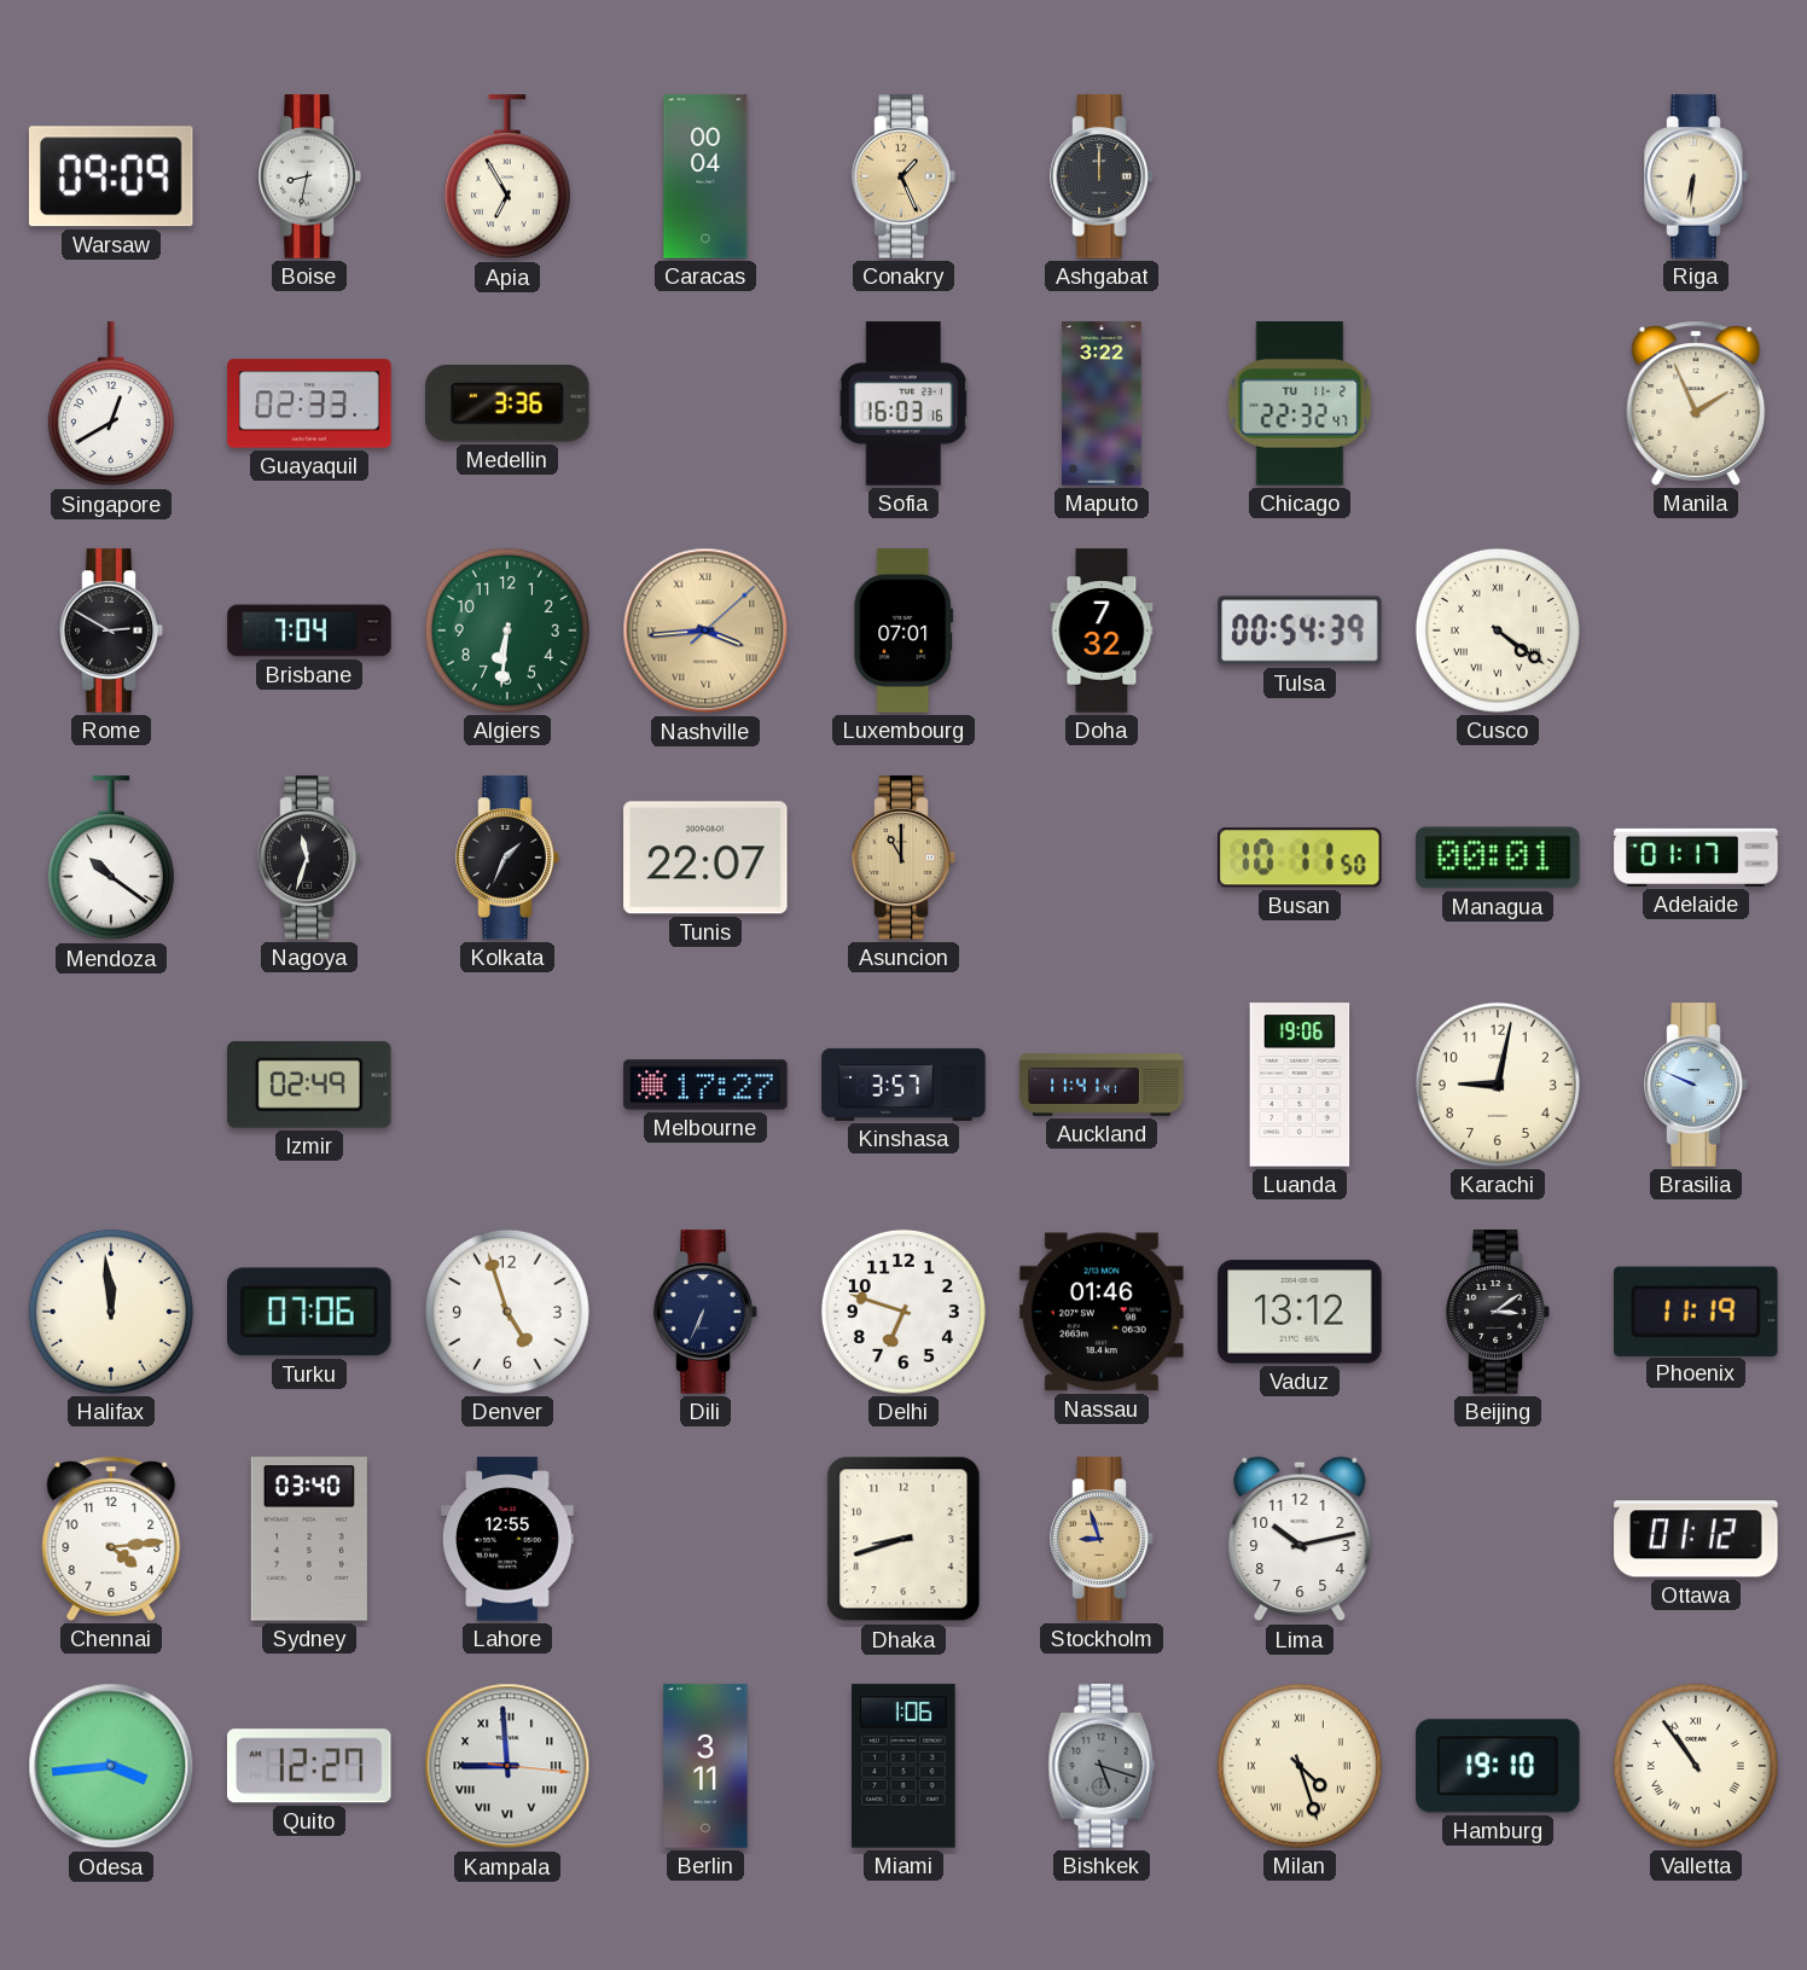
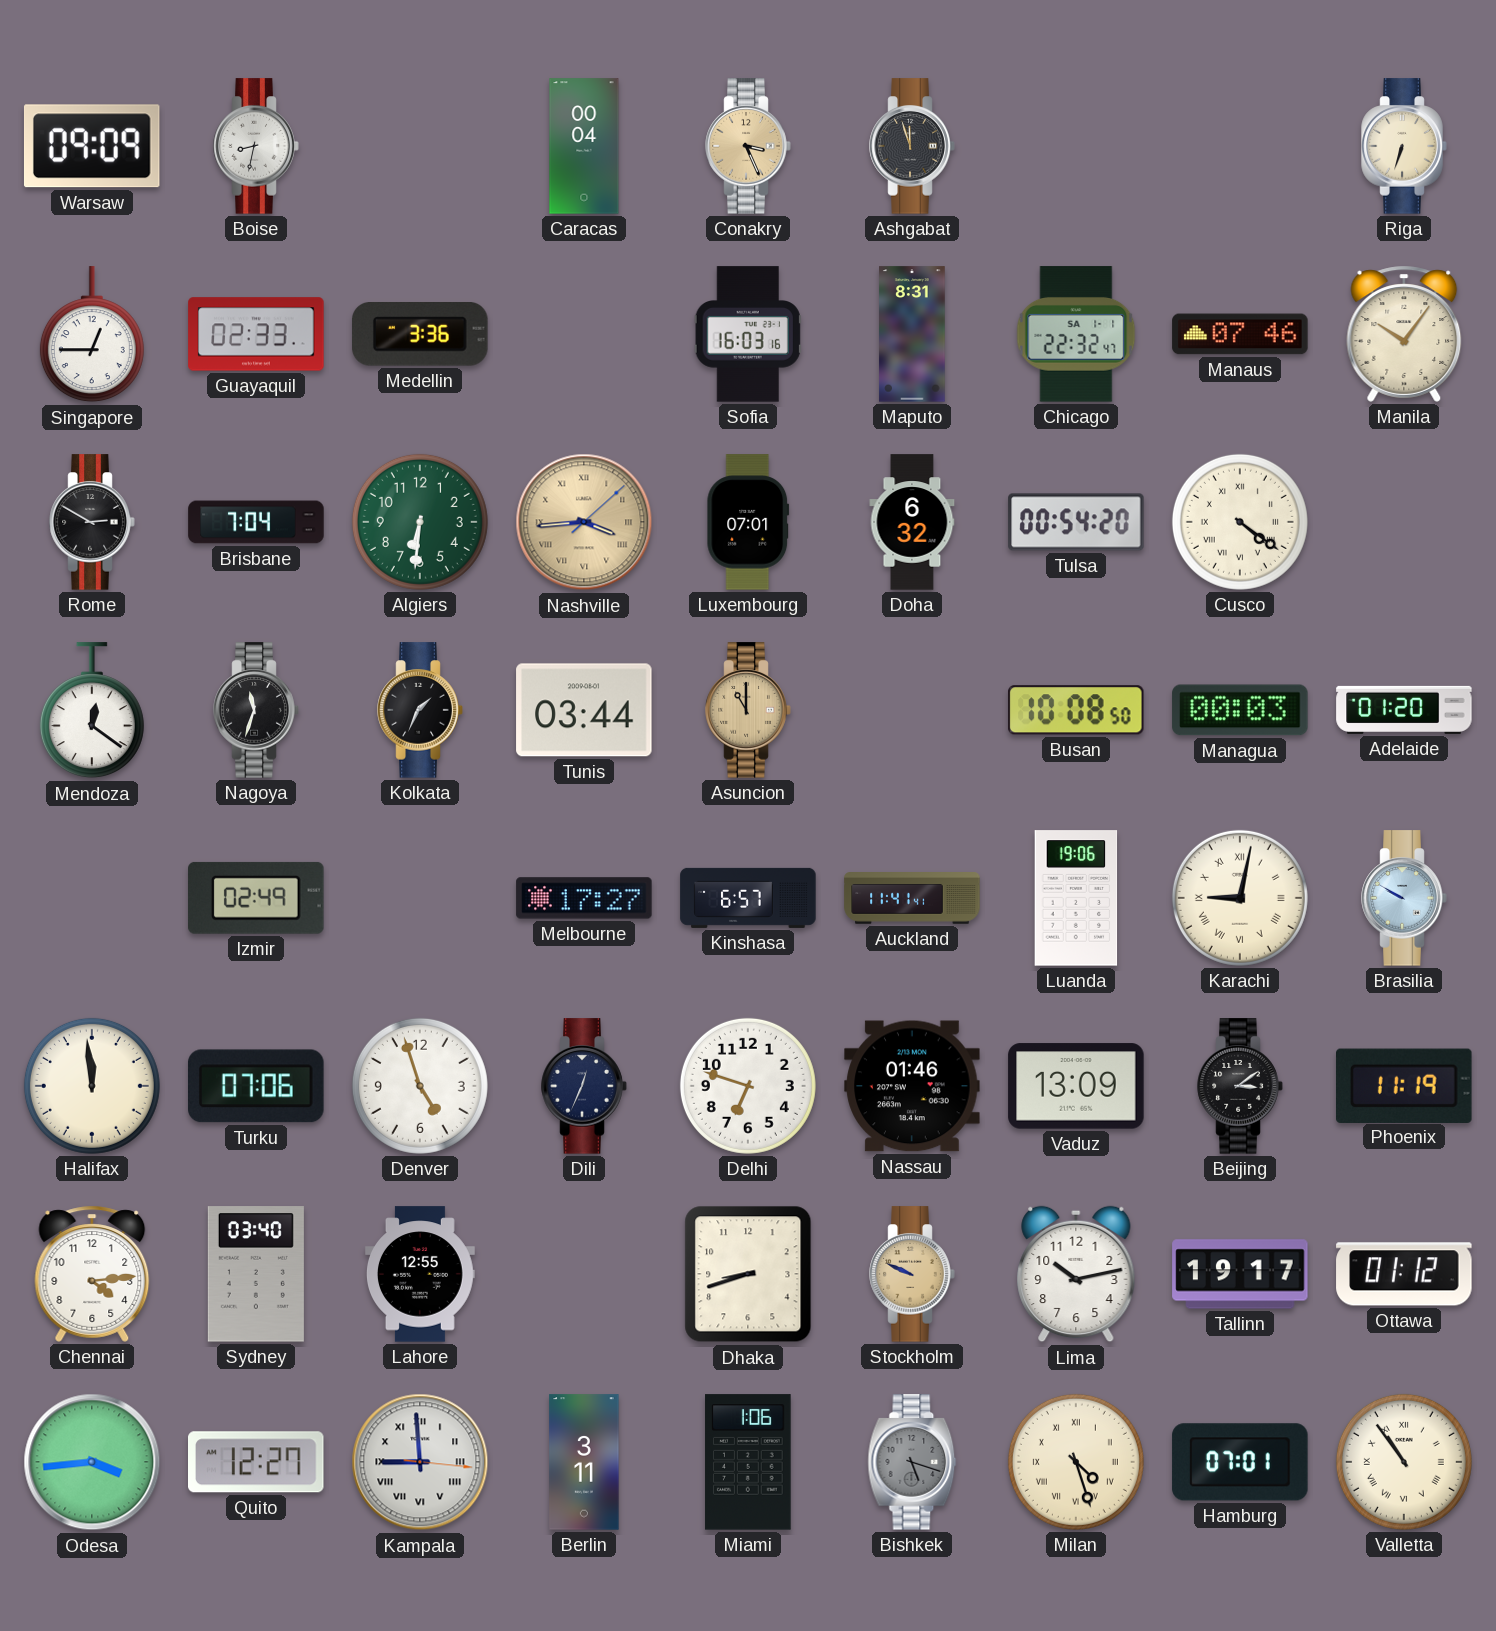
Apia: 6:55 -> none
Conakry: 1:26 -> 3:26
Ashgabat: 12:00 -> 11:57
Riga: 6:31 -> 6:33
Singapore: 12:40 -> 12:45
Maputo: 3:22 -> 8:31
Chicago date: TU 11-2 -> SA 1-1
Manaus: none -> 07:46
Manila: 1:56 -> 10:06
Doha: 7:32 -> 6:32
Tulsa: 00:54:39 -> 00:54:20
Mendoza: 10:21 -> 12:21
Tunis: 22:07 -> 03:44
Busan: 10:11 -> 10:08
Managua: 00:01 -> 00:03
Adelaide: 01:17 -> 01:20
Kinshasa: 3:57 -> 6:57
Karachi numerals: Arabic -> Roman
Brasilia: 9:49 -> 9:50
Dili: 6:34 -> 12:34
Vaduz: 13:12 -> 13:09
Stockholm: 8:57 -> 9:49
Tallinn: none -> 19:17
Hamburg: 19:10 -> 07:01
